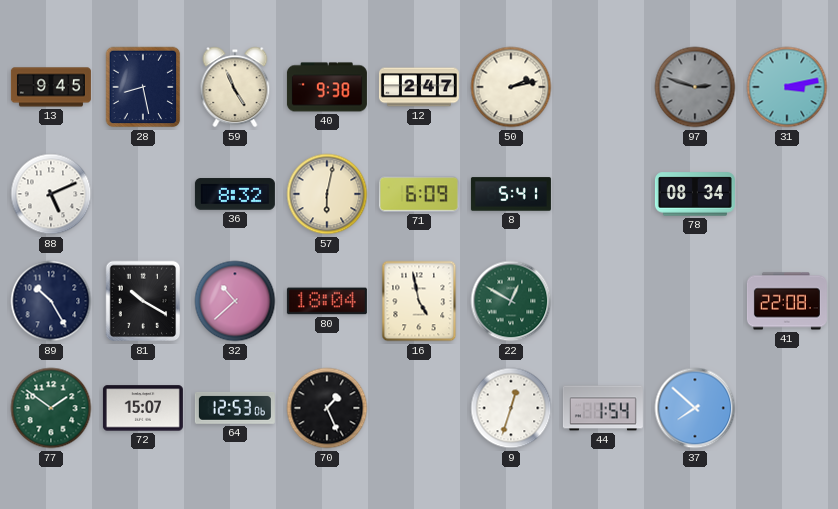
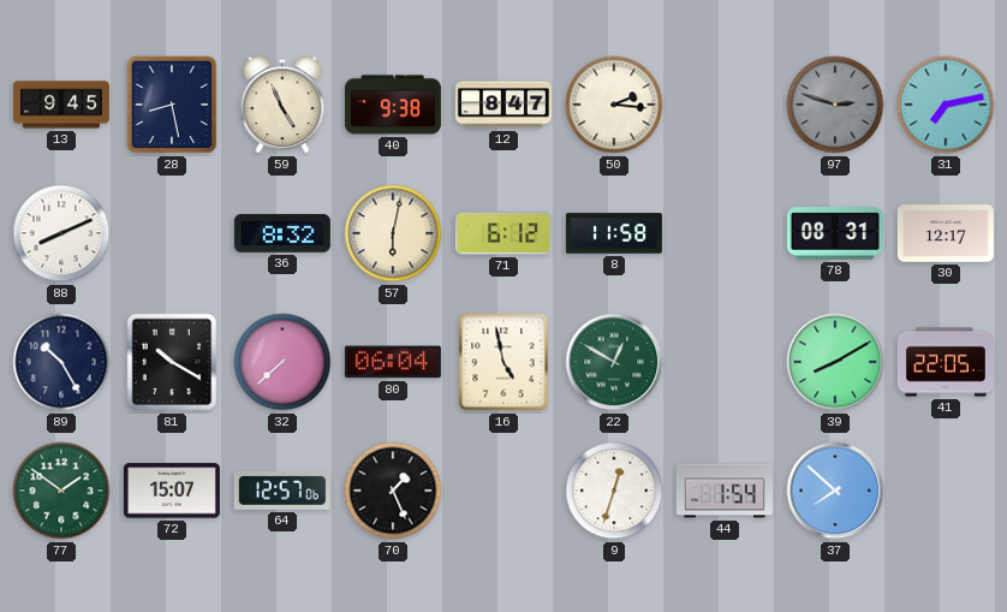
12: 2:47 -> 8:47
50: 2:13 -> 2:16
31: 3:13 -> 7:13
88: 5:11 -> 8:11
71: 6:09 -> 6:12
8: 5:41 -> 11:58
78: 08:34 -> 08:31
30: none -> 12:17
32: 10:38 -> 7:38
80: 18:04 -> 06:04
39: none -> 8:10
41: 22:08 -> 22:05
64: 12:53 -> 12:57
